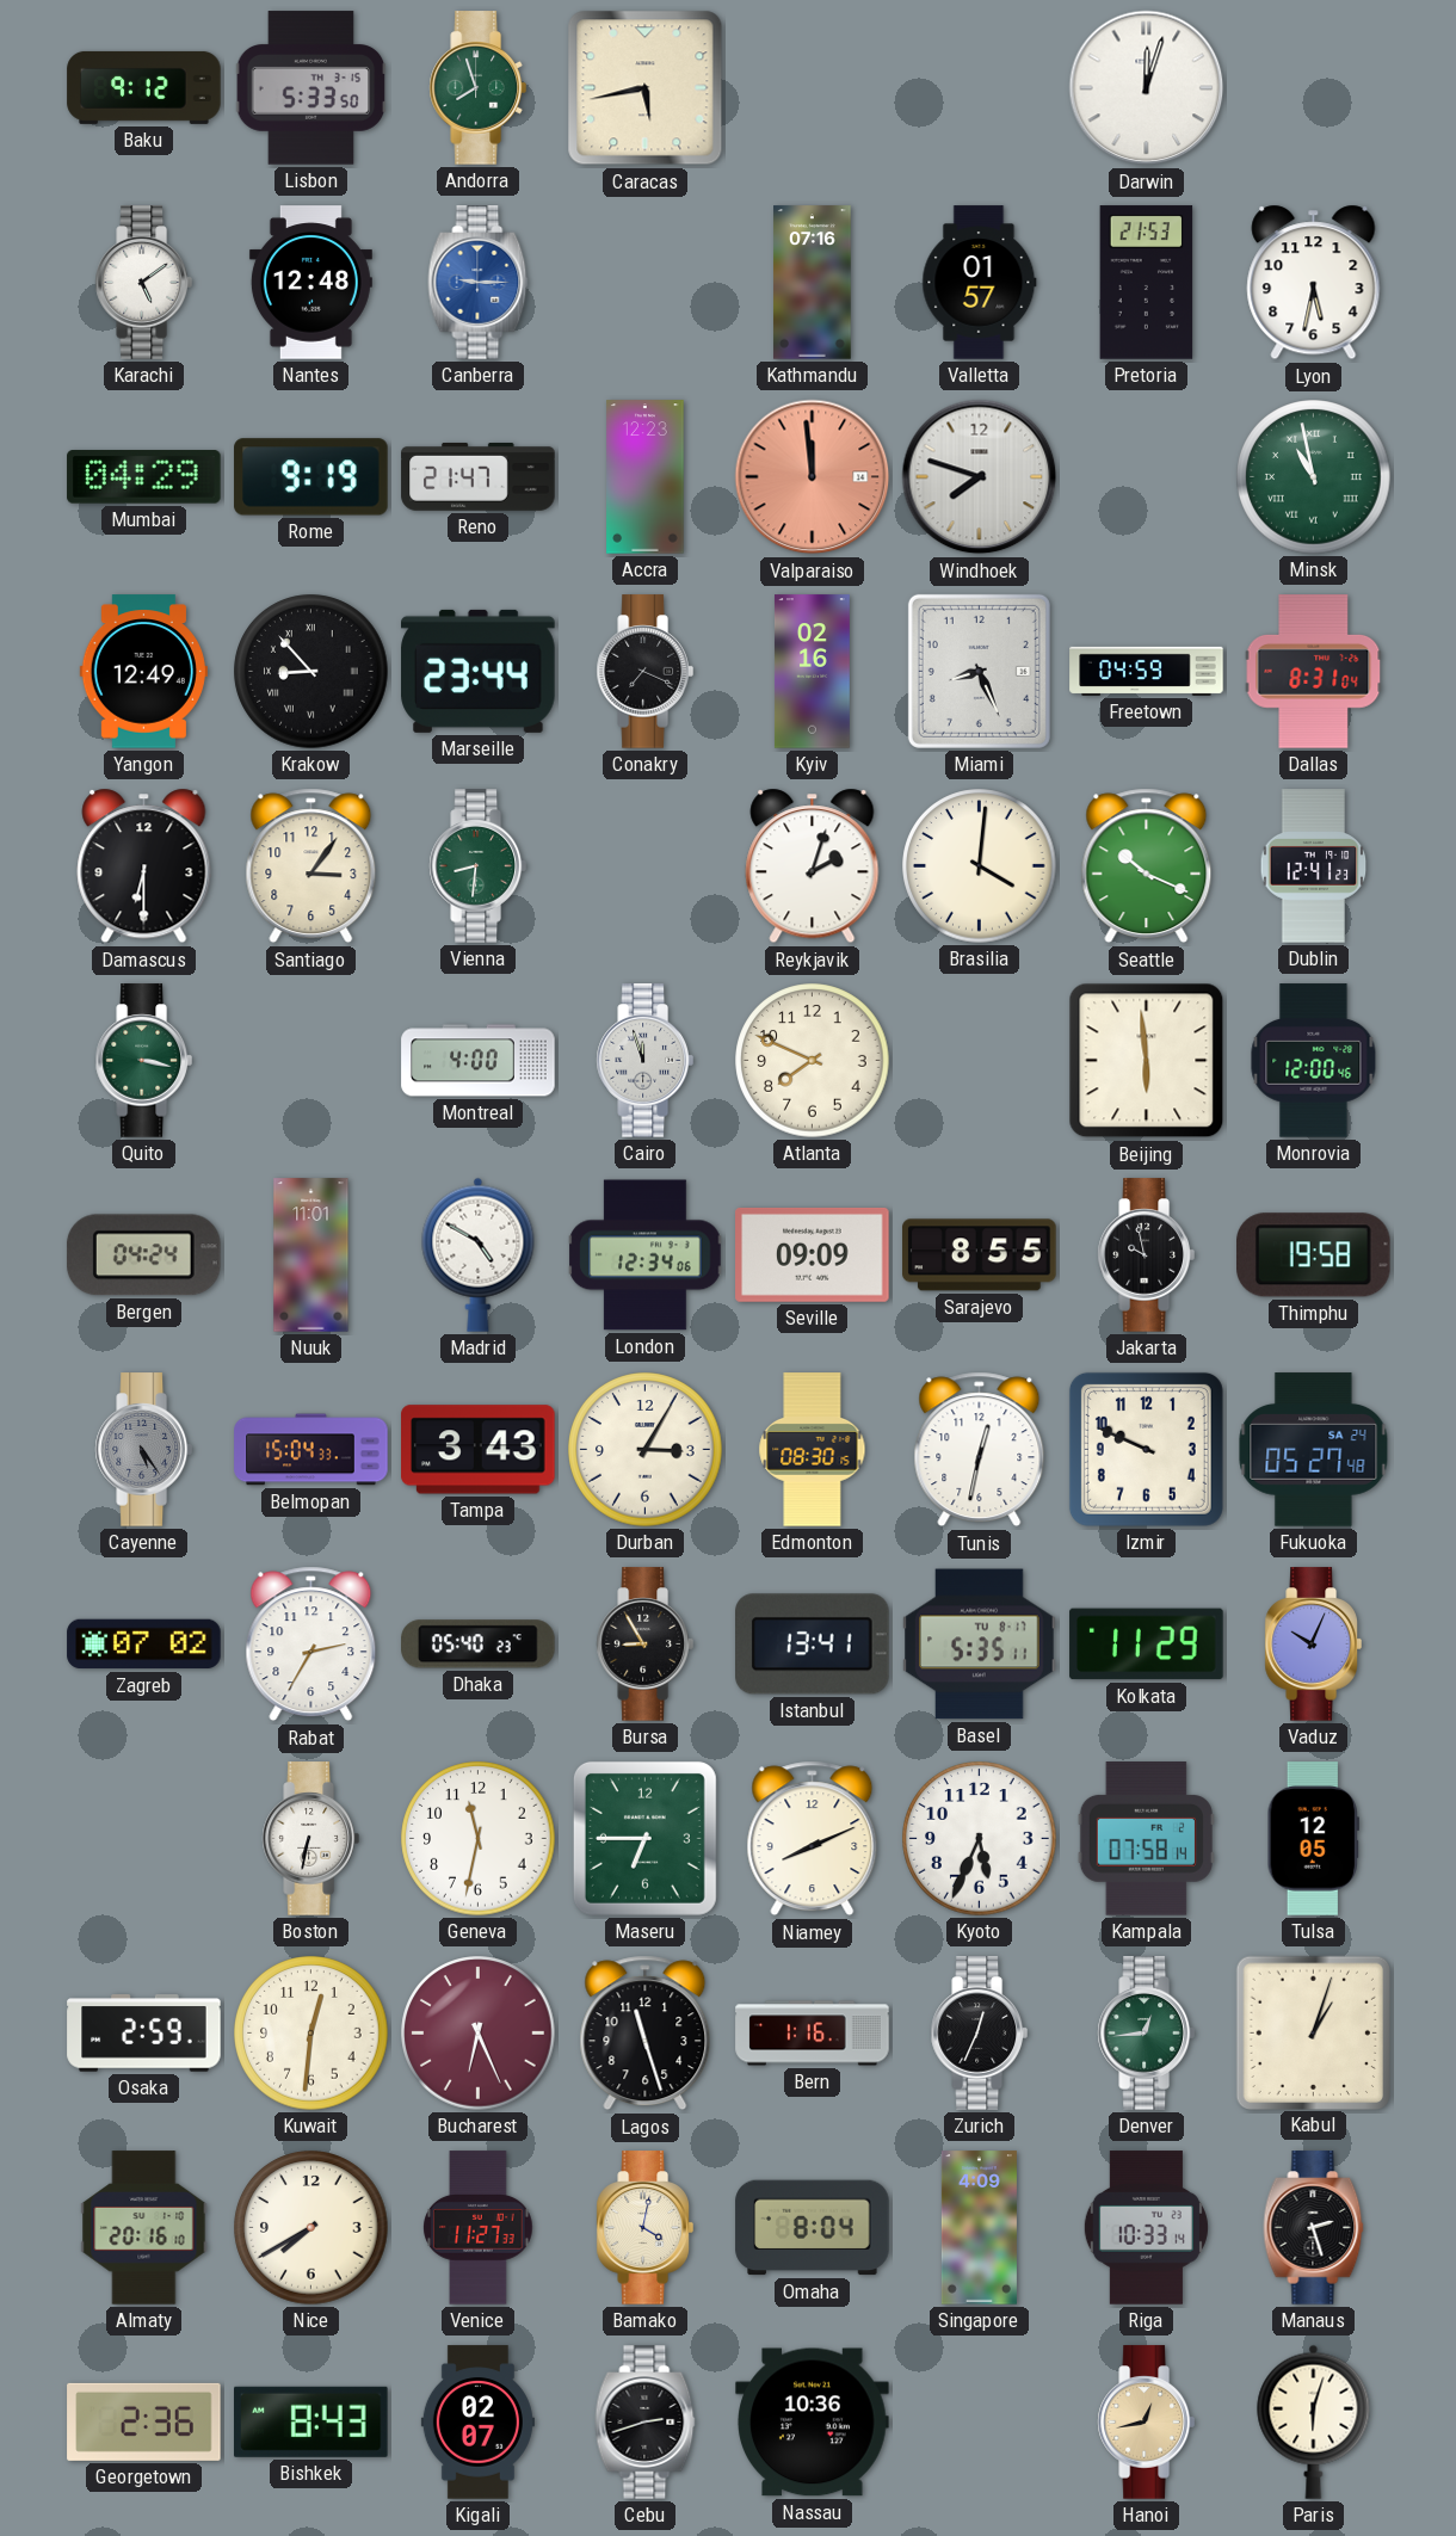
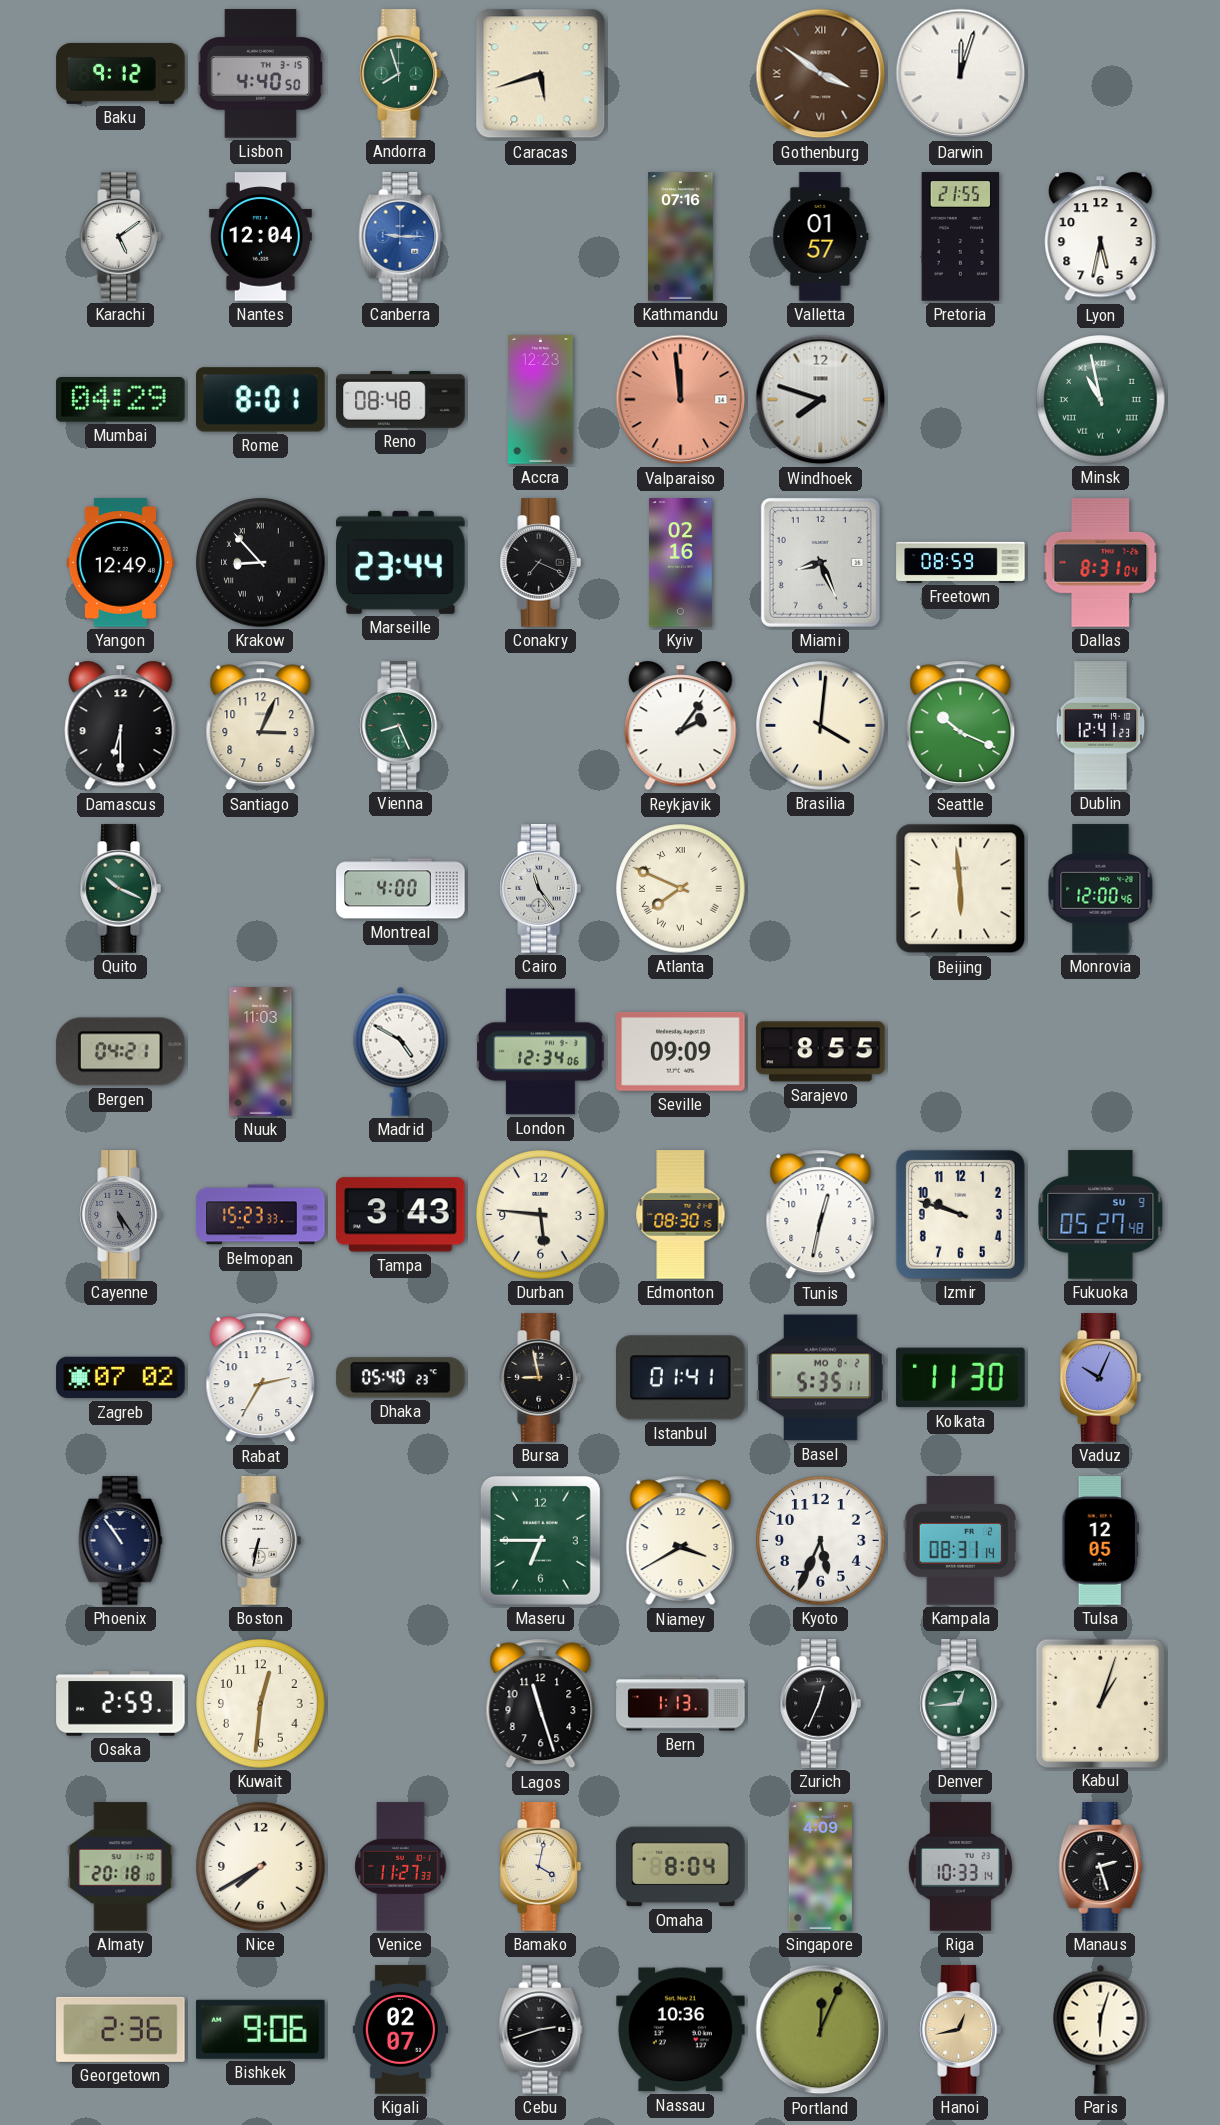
Lisbon: 5:33 -> 4:40
Caracas: 5:43 -> 5:42
Gothenburg: none -> 3:51
Nantes: 12:48 -> 12:04
Pretoria: 21:53 -> 21:55
Rome: 9:19 -> 8:01
Reno: 21:47 -> 08:48
Freetown: 04:59 -> 08:59
Santiago: 3:06 -> 3:04
Vienna: 8:31 -> 8:26
Reykjavik: 2:03 -> 2:06
Quito: 3:17 -> 10:19
Cairo: 11:57 -> 11:24
Atlanta numerals: Arabic -> Roman
Bergen: 04:24 -> 04:21
Nuuk: 11:01 -> 11:03
Jakarta: 9:58 -> none
Thimphu: 19:58 -> none
Belmopan: 15:04 -> 15:23
Durban: 3:05 -> 5:46
Izmir: 9:49 -> 9:48
Fukuoka date: SA 24 -> SU 9
Bursa: 8:55 -> 8:58
Istanbul: 13:41 -> 01:41
Basel date: TU 8-17 -> MO 8-2
Kolkata: 11:29 -> 11:30
Phoenix: none -> 10:54
Geneva: 11:32 -> none
Niamey: 8:11 -> 3:40
Kampala: 07:58 -> 08:31
Bucharest: 6:26 -> none
Bern: 1:16 -> 1:13
Almaty: 20:16 -> 20:18
Bishkek: 8:43 -> 9:06
Portland: none -> 12:04
